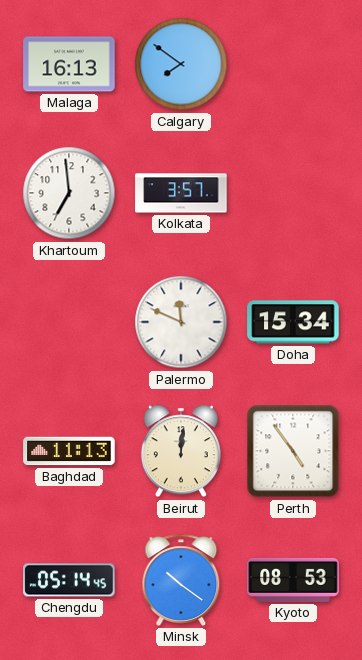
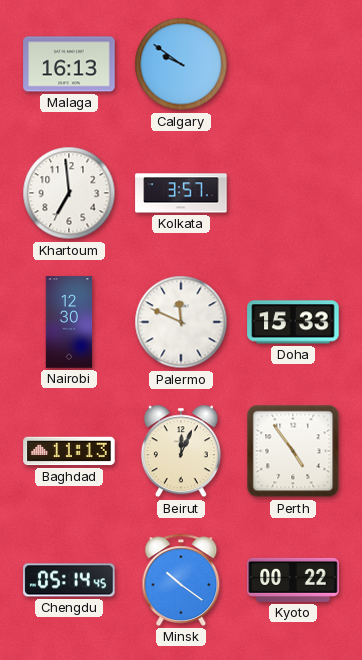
Calgary: 7:51 -> 9:51
Nairobi: none -> 12:30
Doha: 15:34 -> 15:33
Beirut: 12:01 -> 12:04
Kyoto: 08:53 -> 00:22
